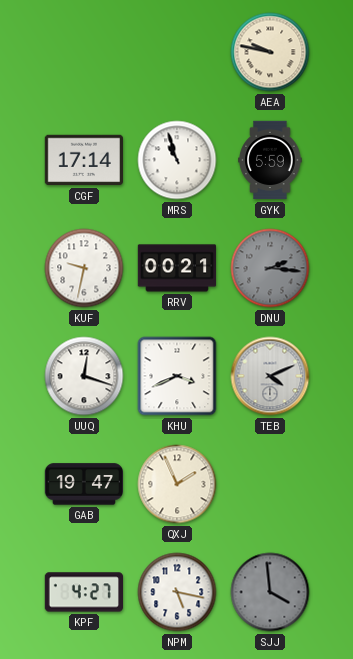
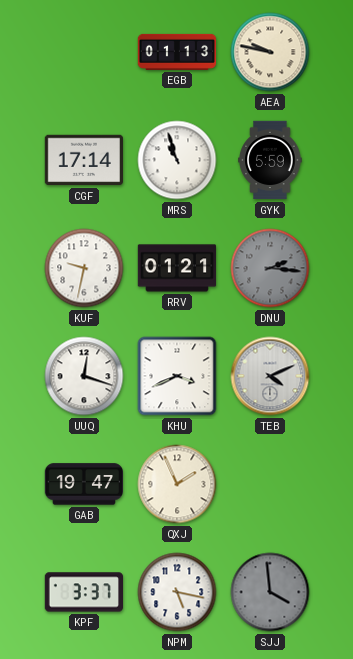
EGB: none -> 01:13
RRV: 00:21 -> 01:21
KPF: 4:27 -> 3:37
